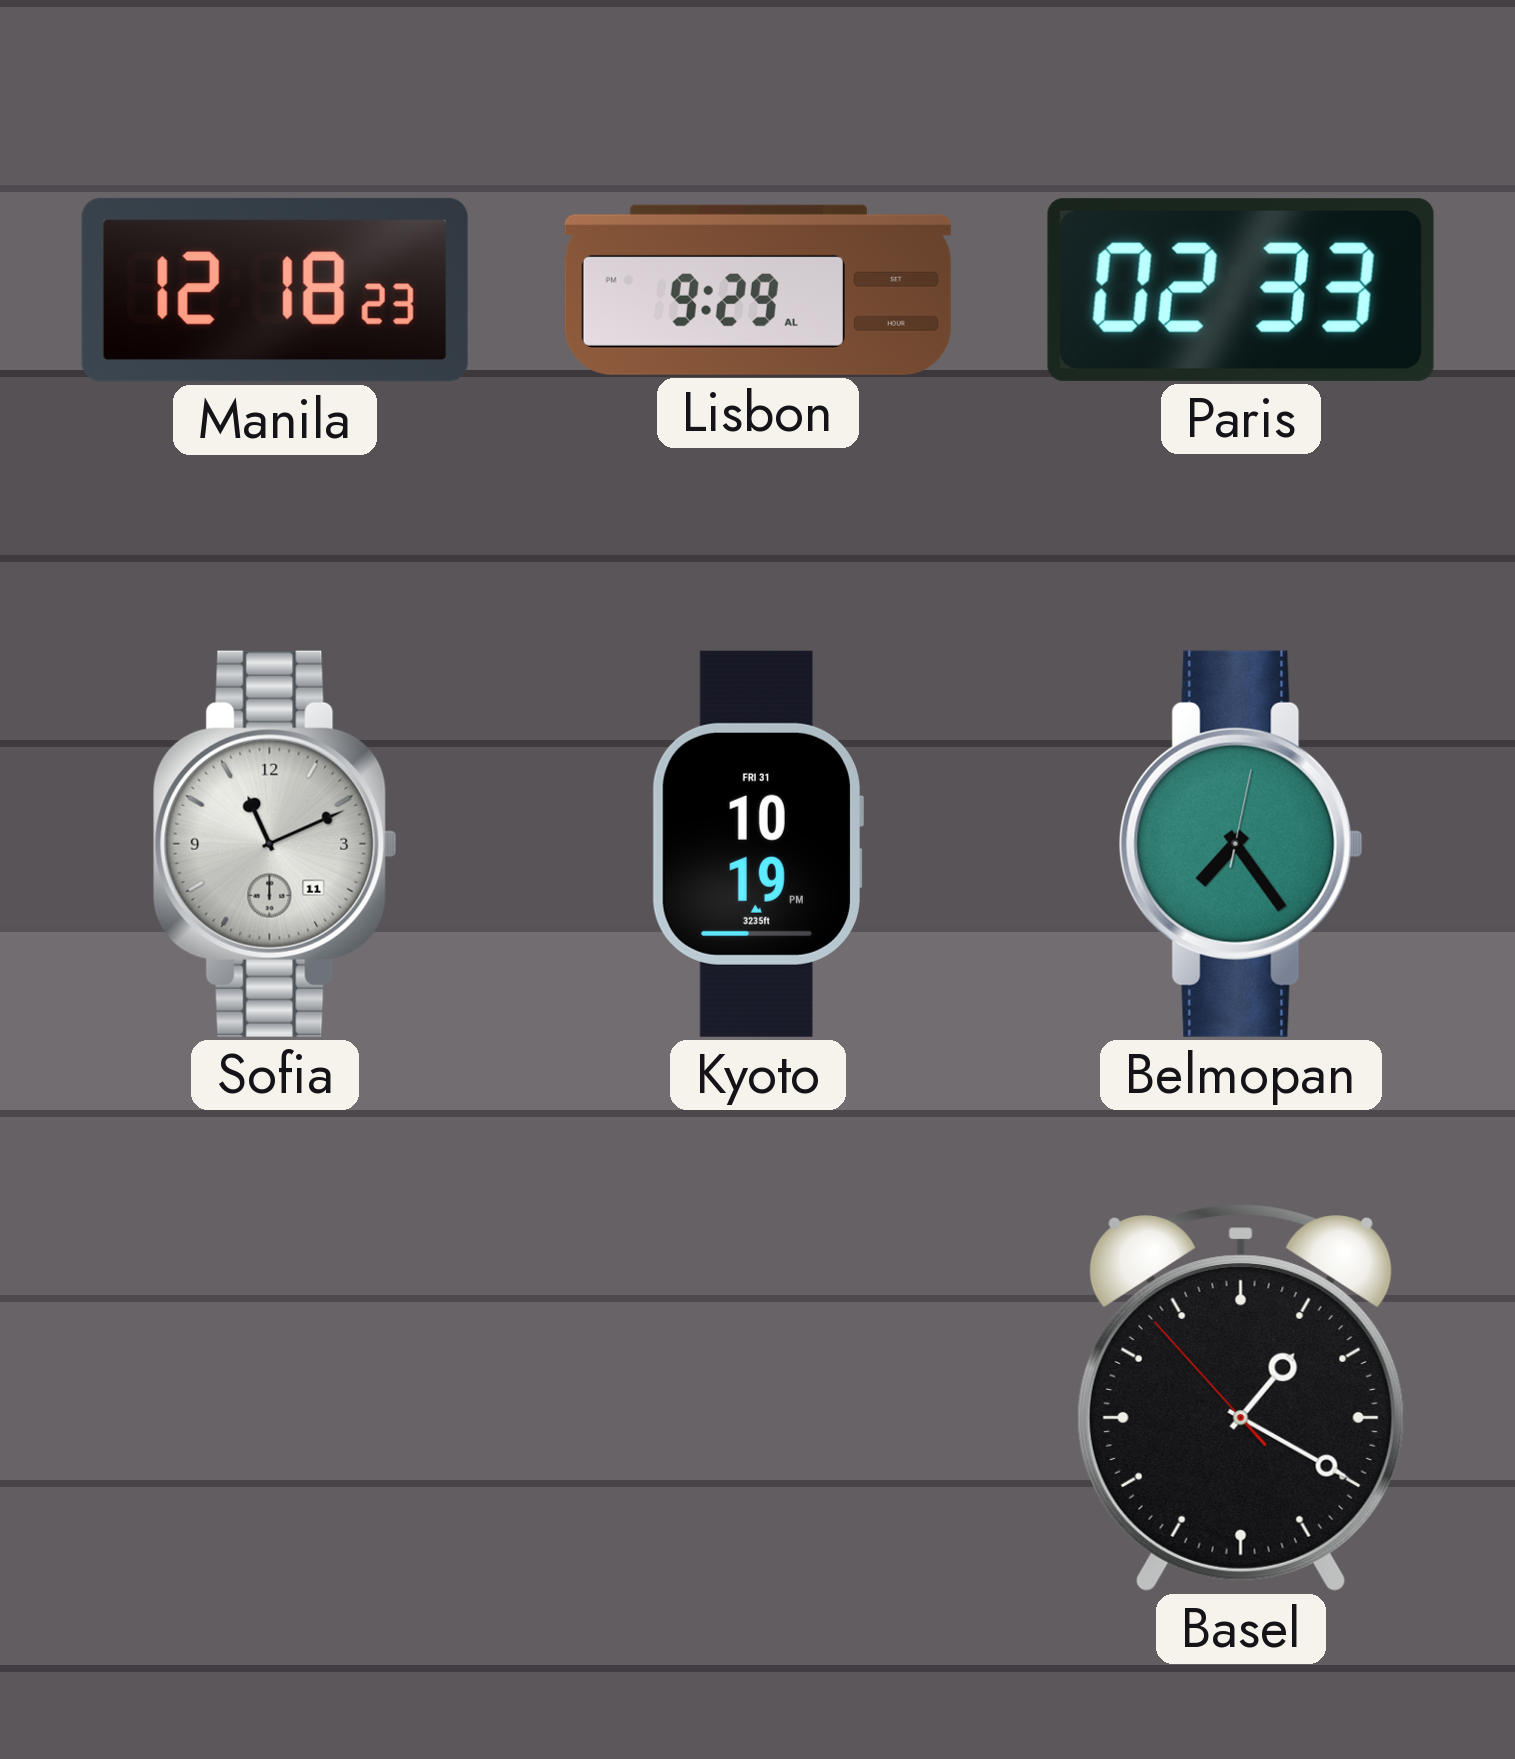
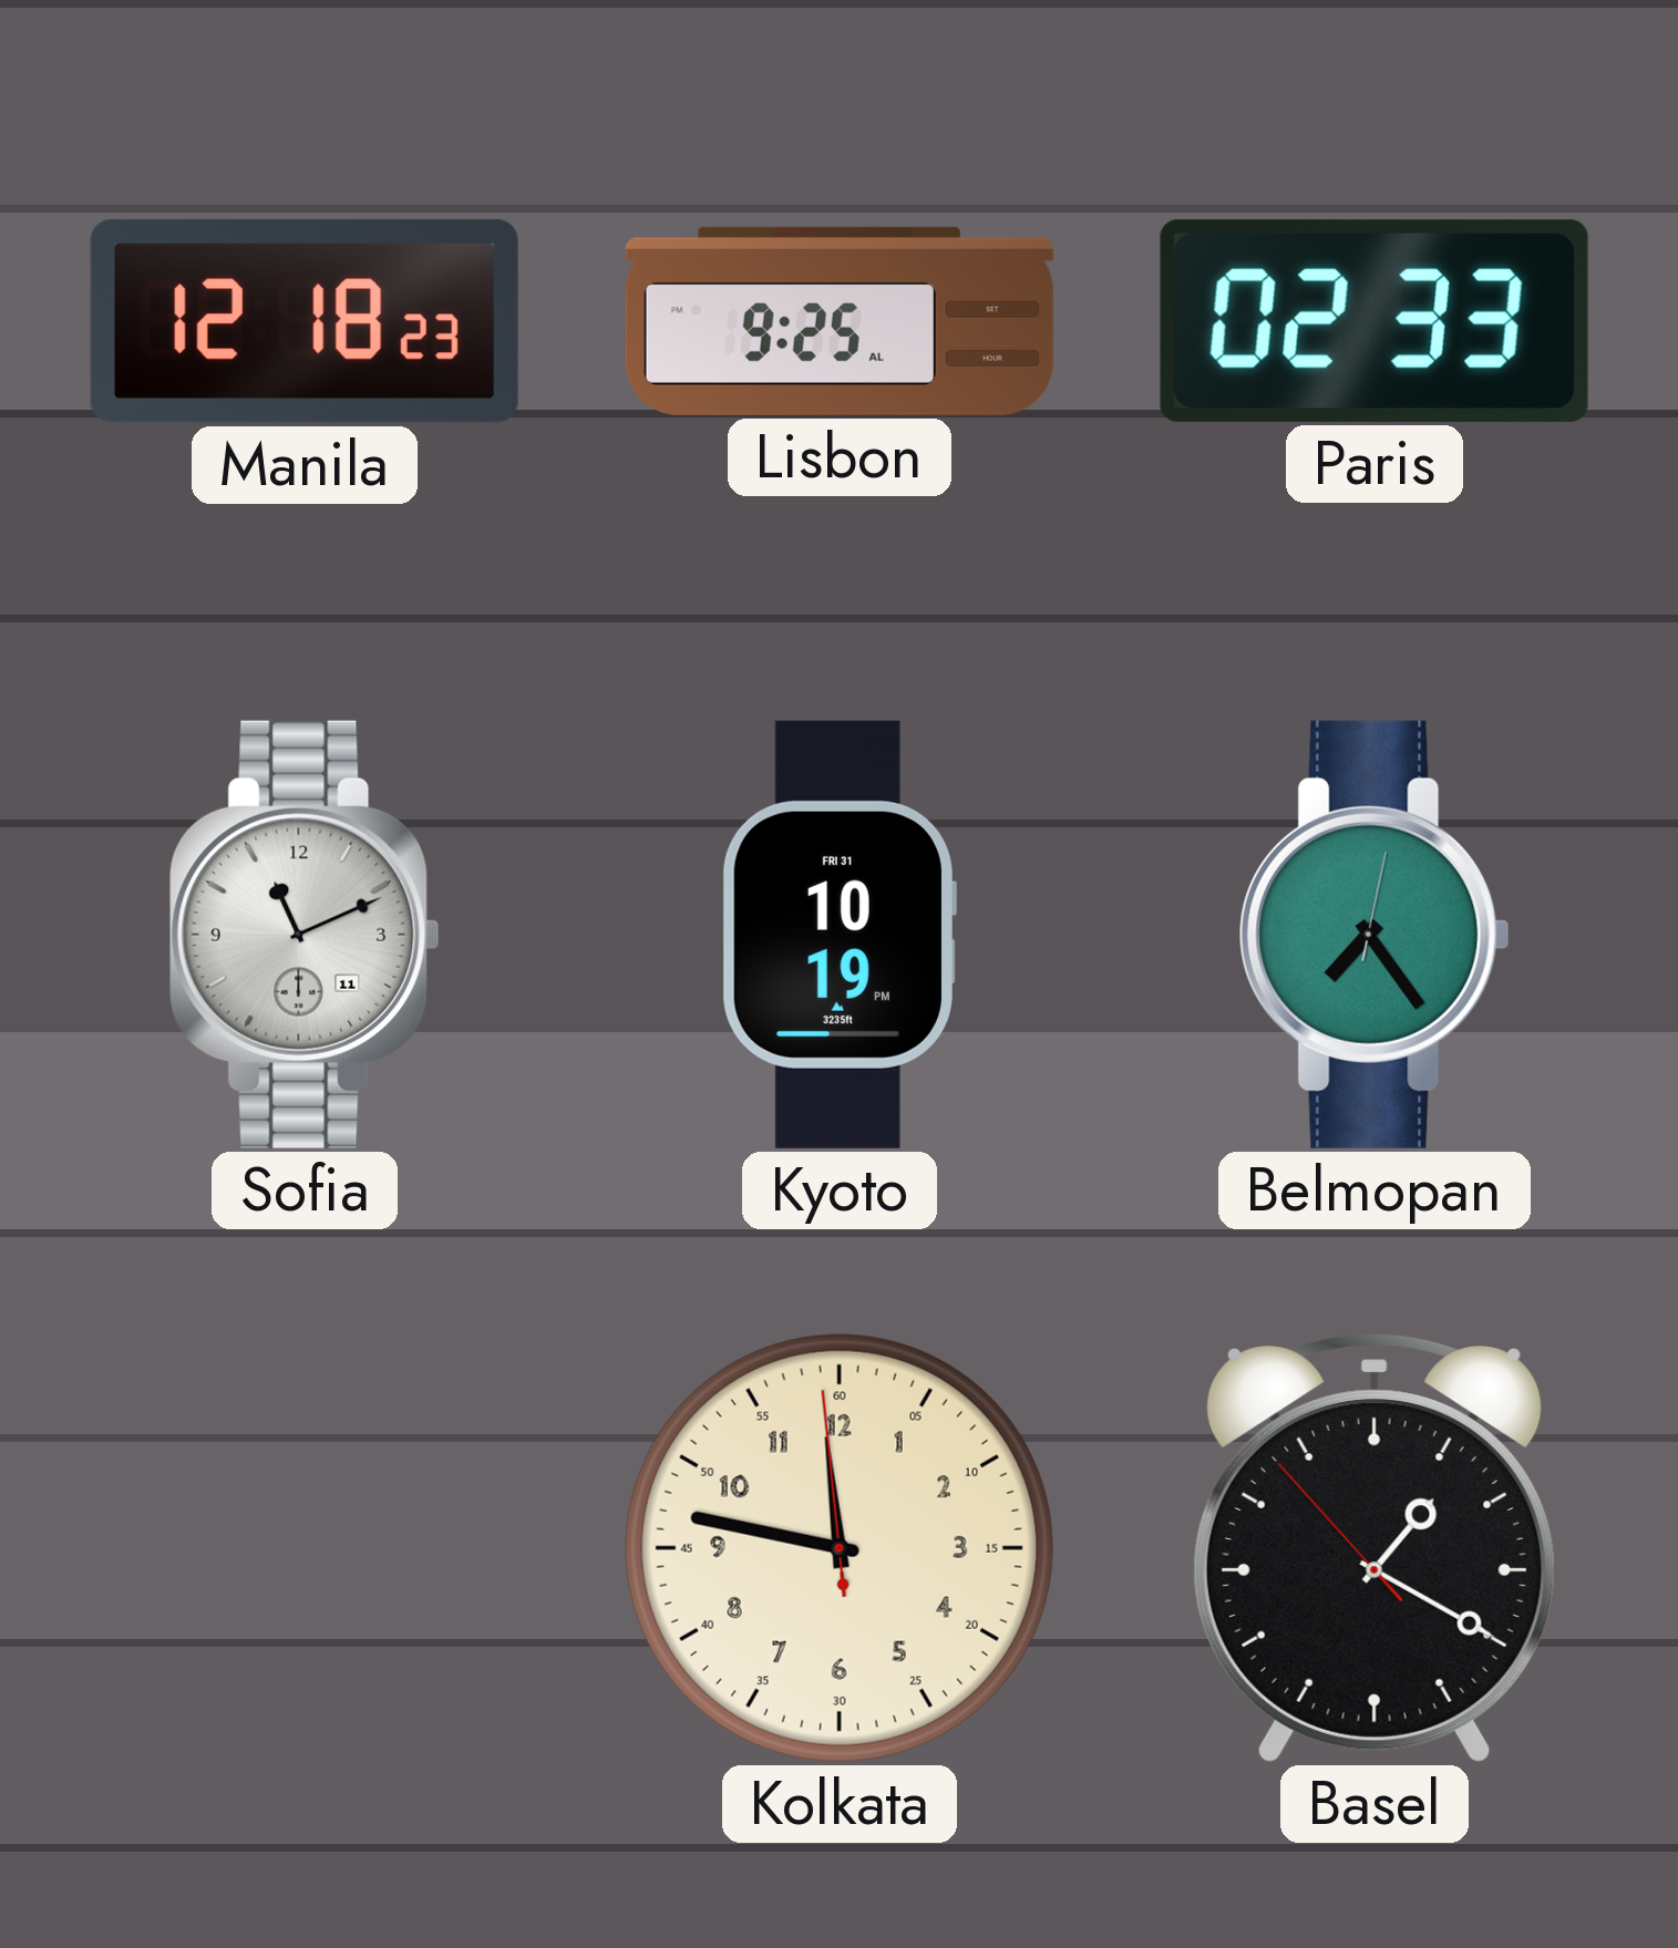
Lisbon: 9:29 -> 9:25
Kolkata: none -> 11:46
